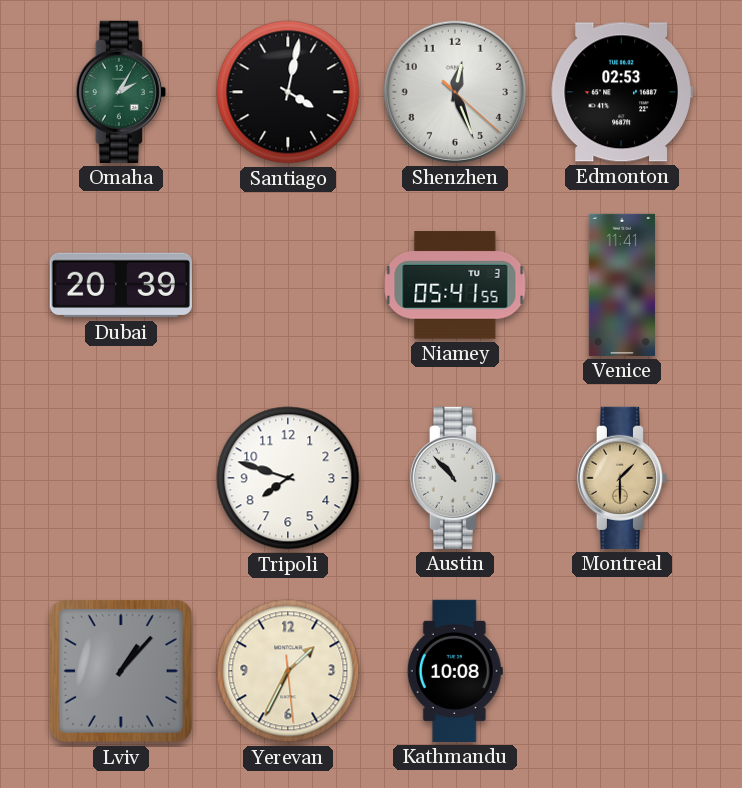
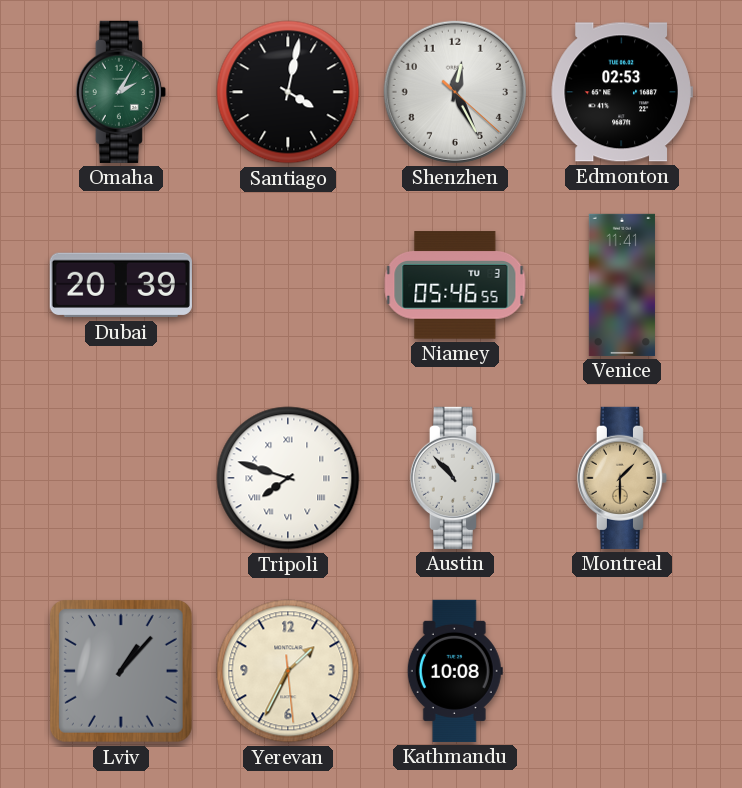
Shenzhen: 12:26 -> 12:25
Niamey: 05:41 -> 05:46
Tripoli numerals: Arabic -> Roman
